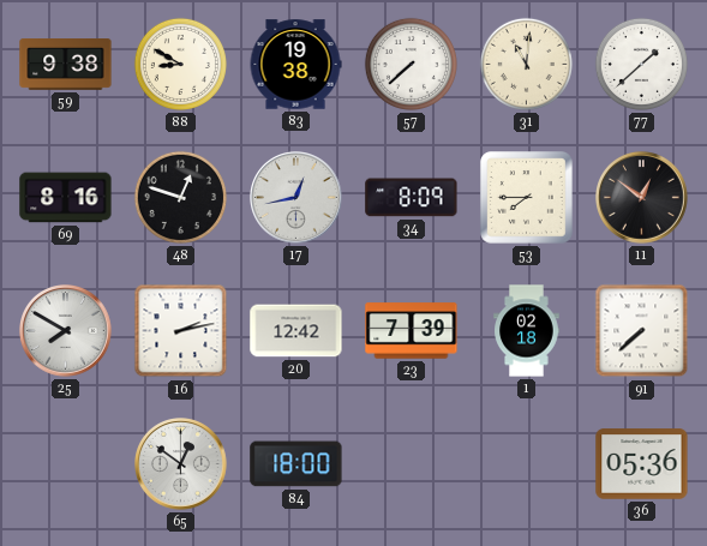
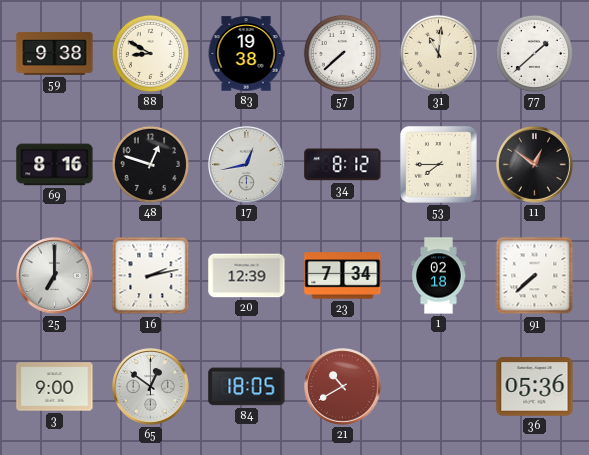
34: 8:09 -> 8:12
25: 7:50 -> 7:00
20: 12:42 -> 12:39
23: 7:39 -> 7:34
3: none -> 9:00
84: 18:00 -> 18:05
21: none -> 10:40
